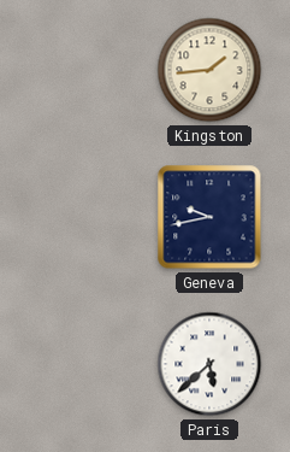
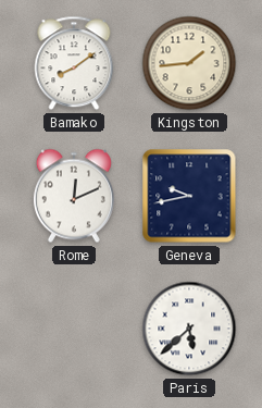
Bamako: none -> 8:09
Rome: none -> 12:11
